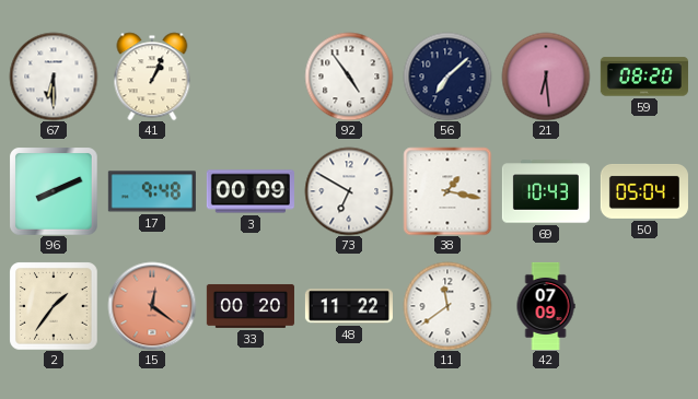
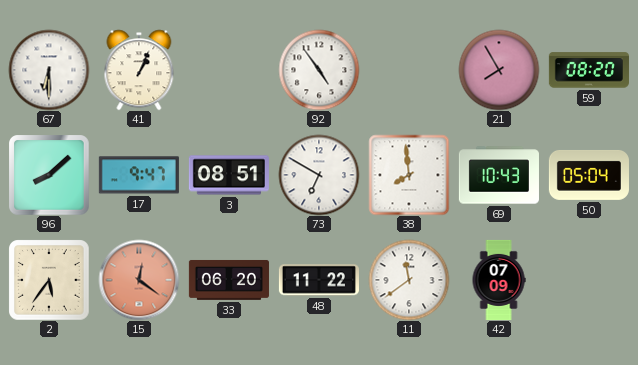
56: 7:08 -> none
21: 6:29 -> 7:55
96: 8:11 -> 8:08
17: 9:48 -> 9:47
3: 00:09 -> 08:51
38: 1:17 -> 7:59
2: 1:36 -> 5:36
33: 00:20 -> 06:20
